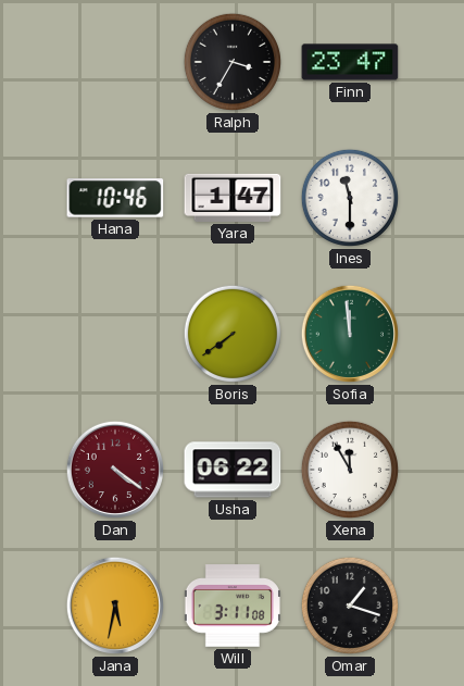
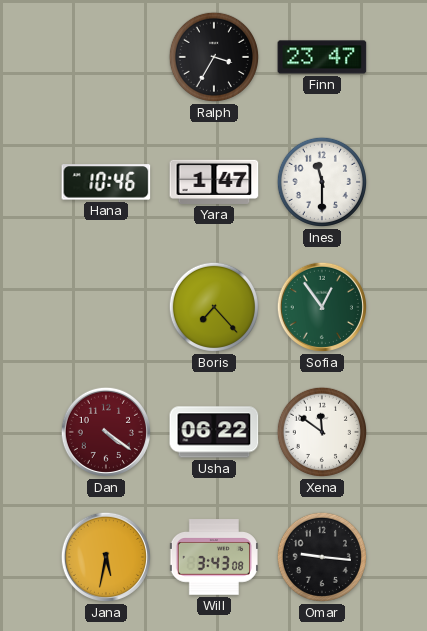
Boris: 7:39 -> 7:23
Sofia: 11:59 -> 12:54
Xena: 11:55 -> 11:51
Will: 3:11 -> 3:43
Omar: 1:18 -> 9:16
